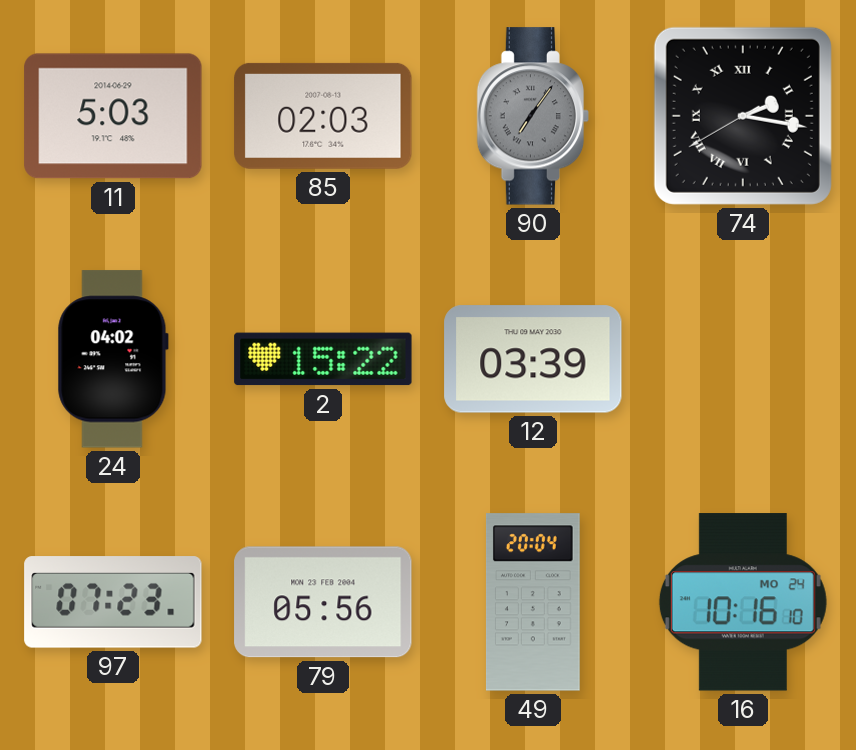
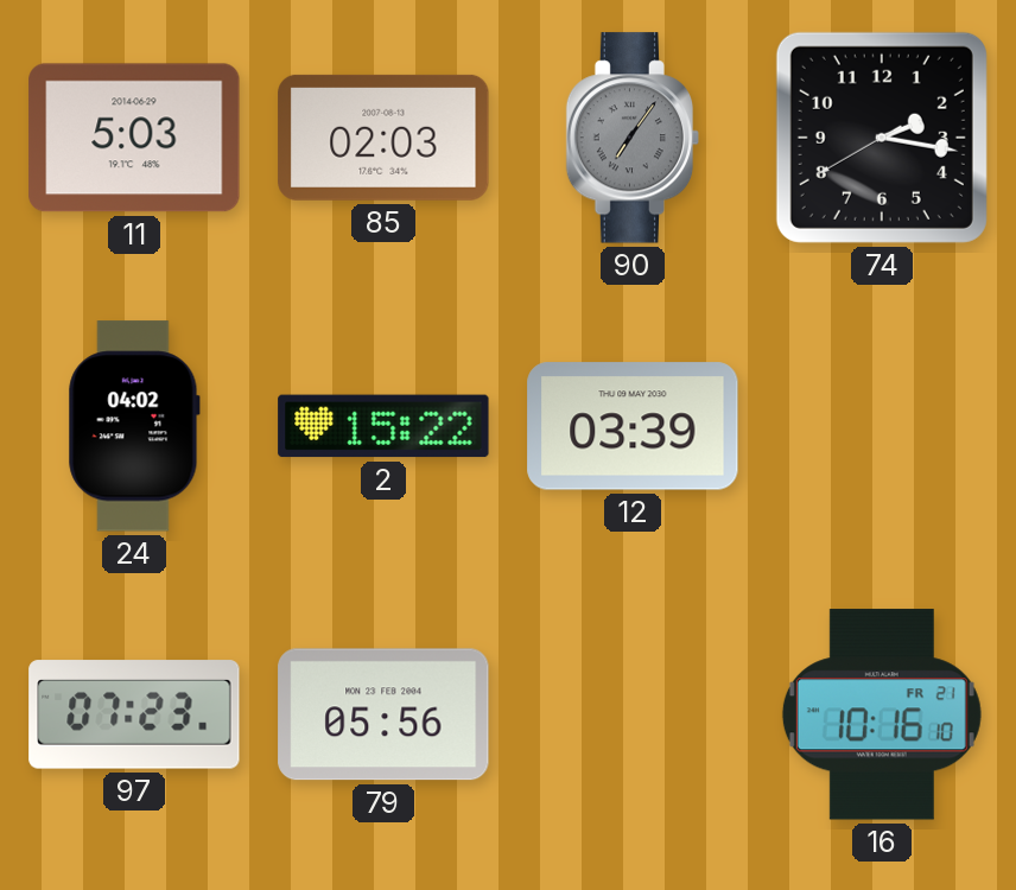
74 numerals: Roman -> Arabic
49: 20:04 -> none
16 date: MO 24 -> FR 21
